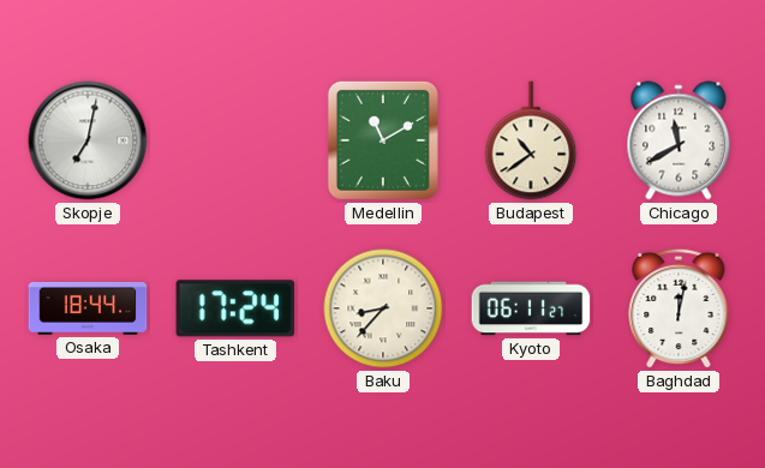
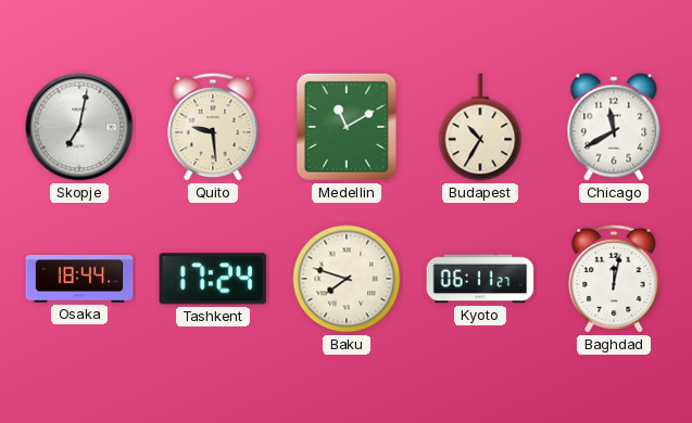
Quito: none -> 9:29
Budapest: 10:39 -> 10:35
Baku: 8:37 -> 7:48
